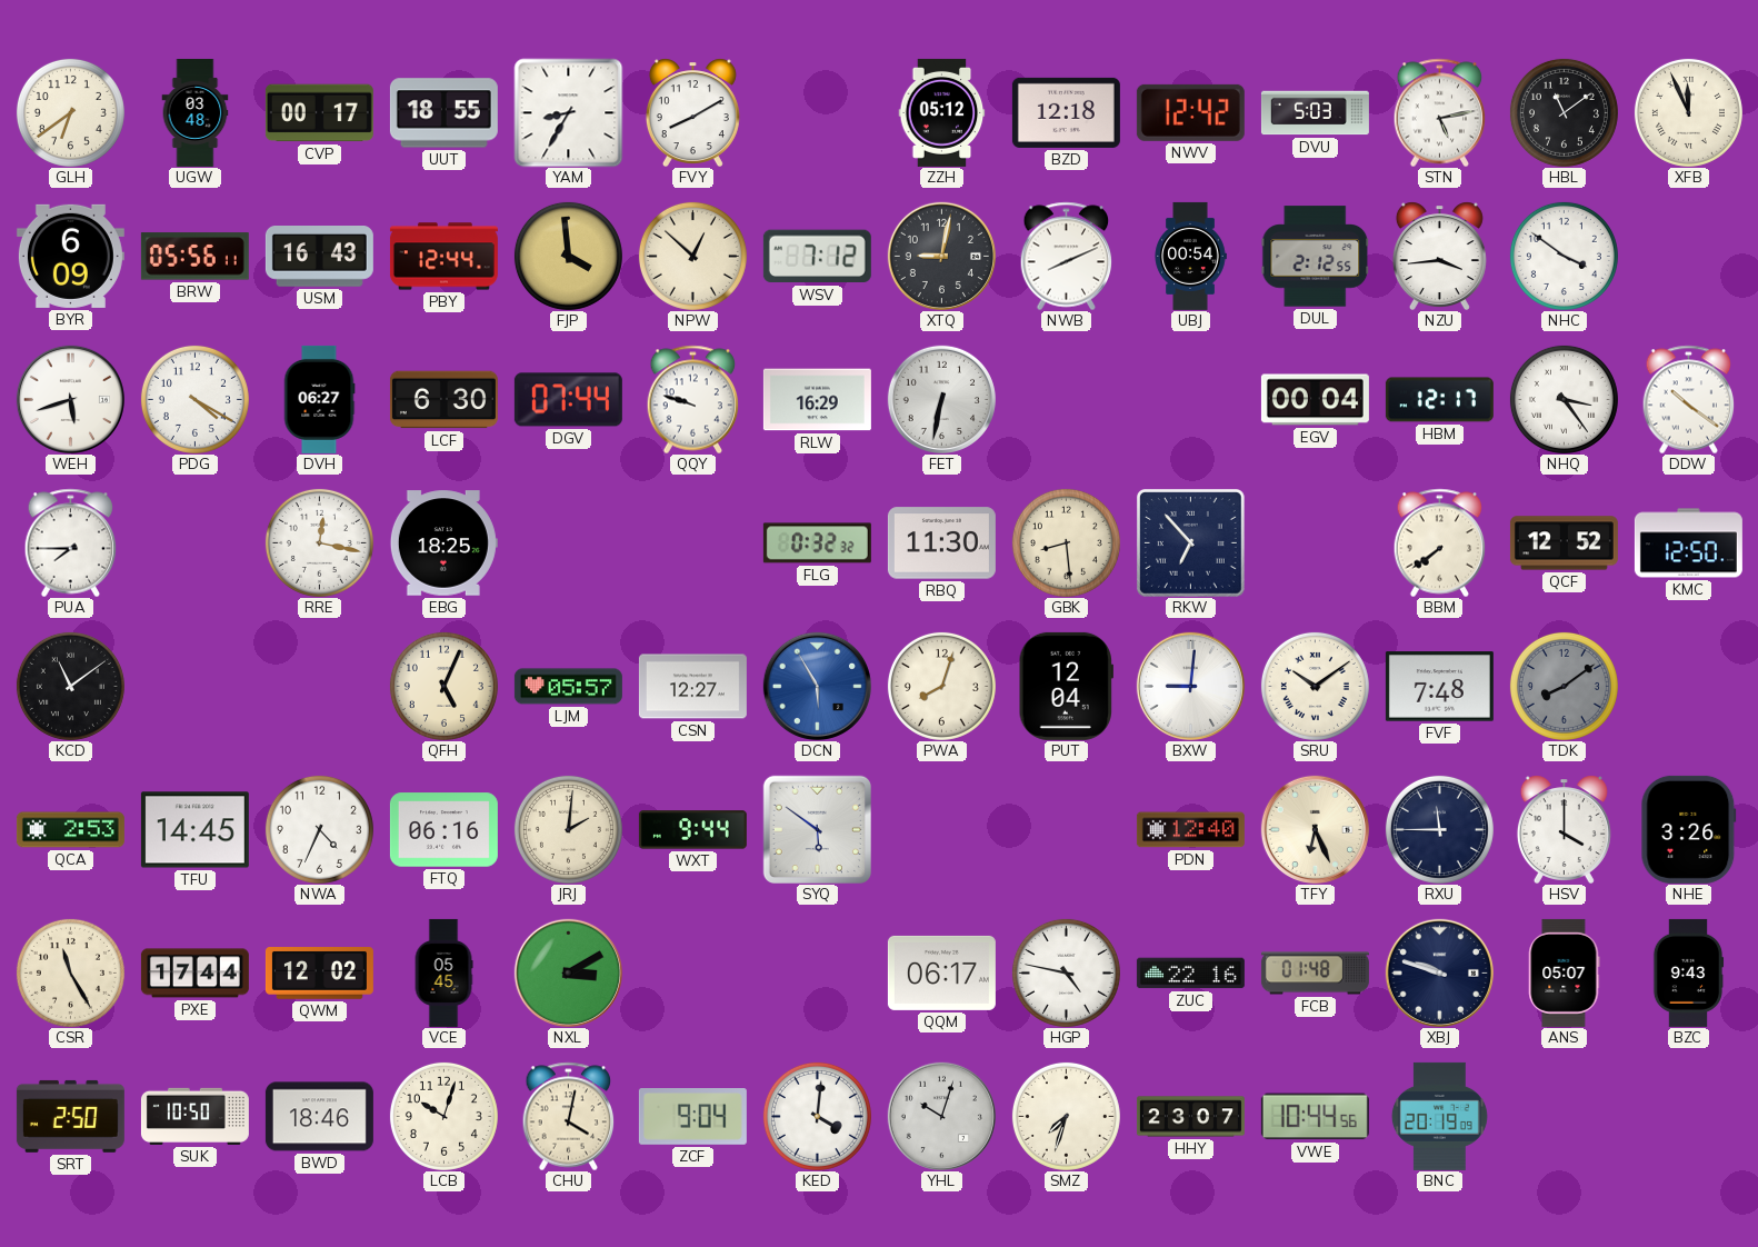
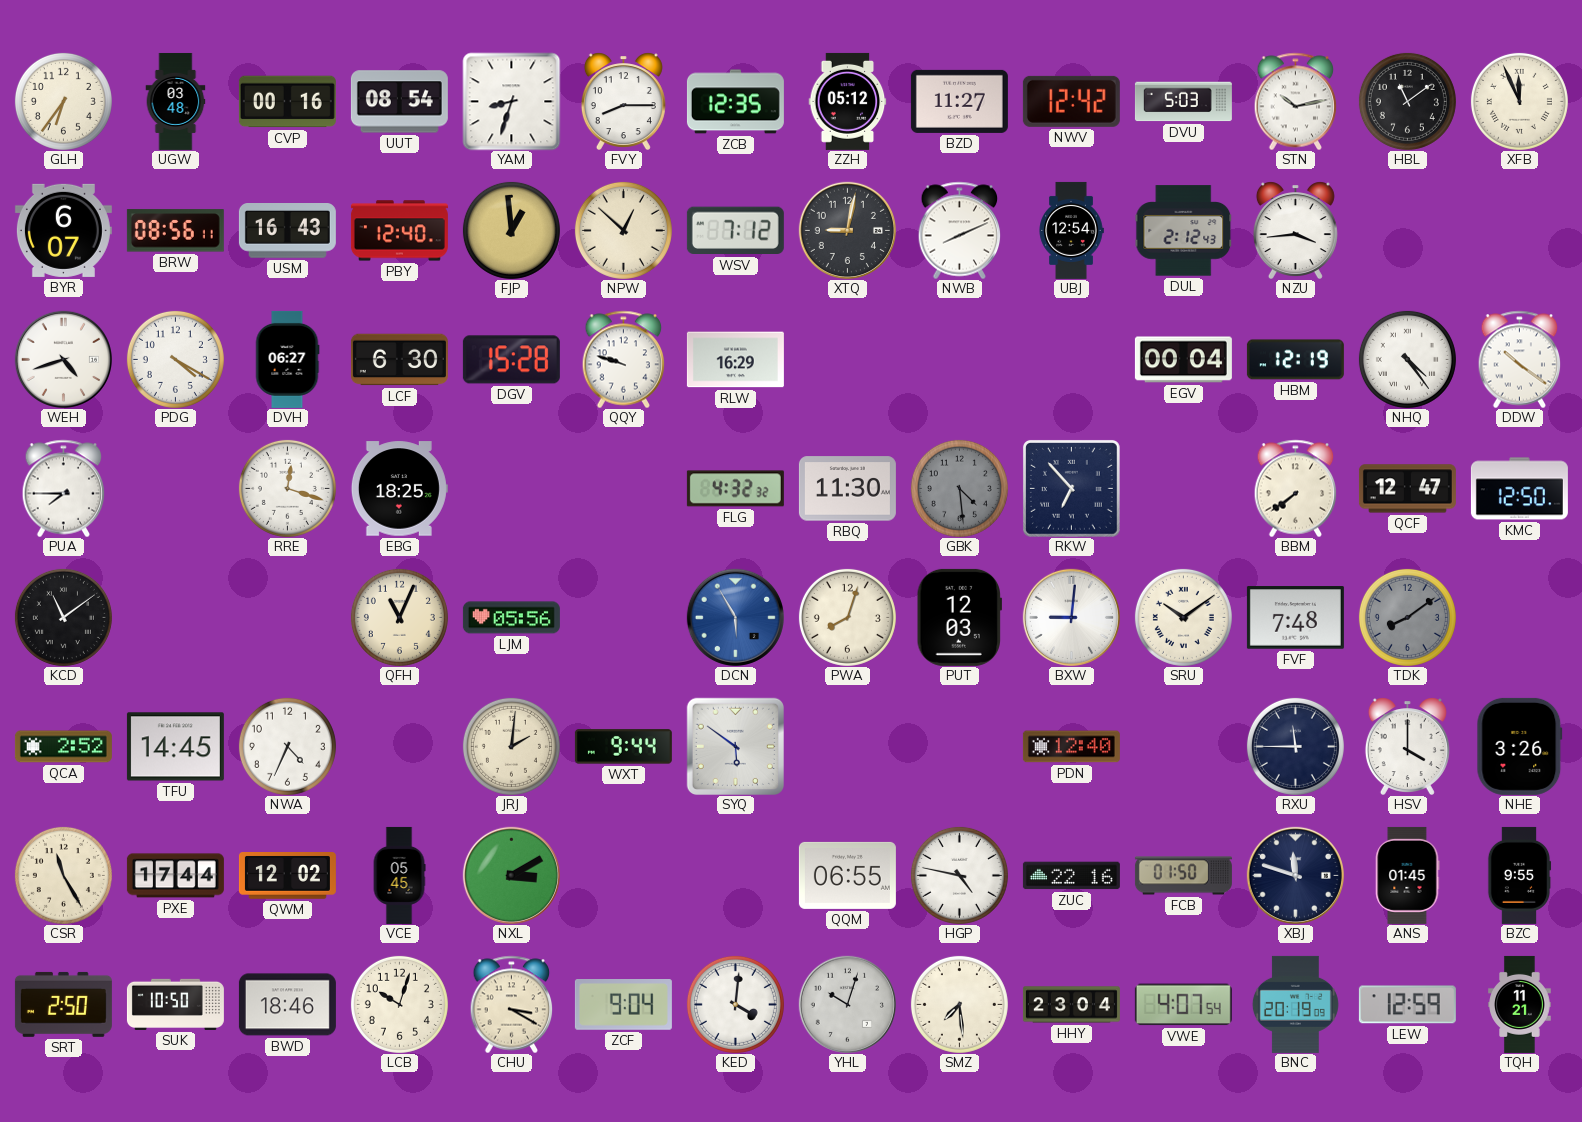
GLH: 6:39 -> 6:36
CVP: 00:17 -> 00:16
UUT: 18:55 -> 08:54
YAM: 8:35 -> 8:33
FVY: 8:10 -> 8:15
ZCB: none -> 12:35
BZD: 12:18 -> 11:27
STN: 5:13 -> 10:13
BYR: 6:09 -> 6:07
BRW: 05:56 -> 08:56
PBY: 12:44 -> 12:40
FJP: 3:59 -> 12:59
UBJ: 00:54 -> 12:54
DUL: 2:12:55 -> 2:12:43
NHC: 3:51 -> none
WEH: 5:42 -> 4:42
DGV: 07:44 -> 15:28
FET: 6:32 -> none
HBM: 12:17 -> 12:19
NHQ: 3:24 -> 4:24
RRE: 12:17 -> 12:18
FLG: 0:32 -> 4:32
GBK: 8:29 -> 4:29
GBK dial: cream -> grey
QCF: 12:52 -> 12:47
QFH: 5:04 -> 11:04
LJM: 05:57 -> 05:56
CSN: 12:27 -> none
PUT: 12:04 -> 12:03
QCA: 2:53 -> 2:52
FTQ: 06:16 -> none
TFY: 6:26 -> none
QQM: 06:17 -> 06:55
FCB: 01:48 -> 01:50
XBJ: 9:48 -> 11:48
ANS: 05:07 -> 01:45
BZC: 9:43 -> 9:55
CHU: 4:02 -> 3:20
SMZ: 7:33 -> 7:29
HHY: 23:07 -> 23:04
VWE: 10:44 -> 4:07
LEW: none -> 12:59
TQH: none -> 11:21
